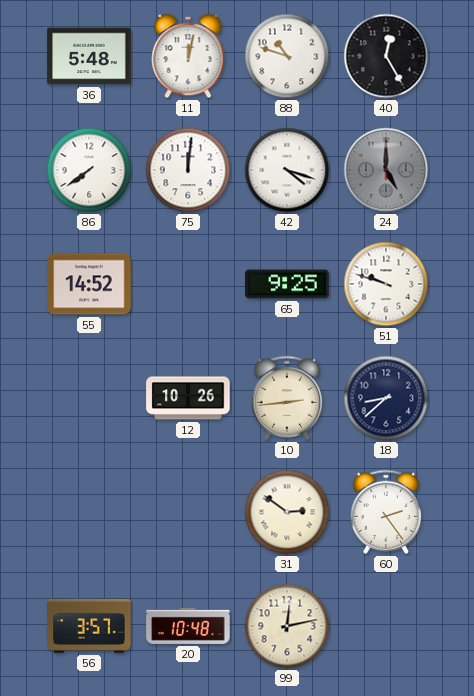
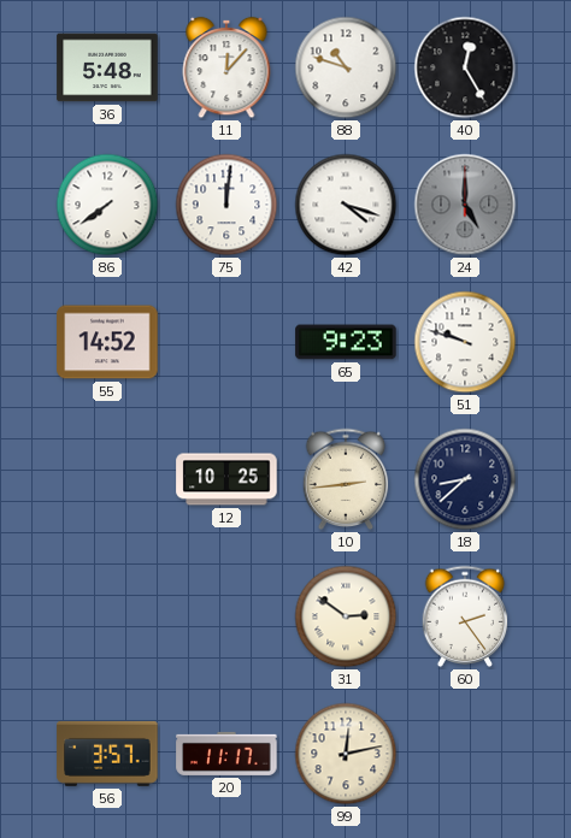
11: 12:02 -> 12:07
65: 9:25 -> 9:23
12: 10:26 -> 10:25
20: 10:48 -> 11:17
